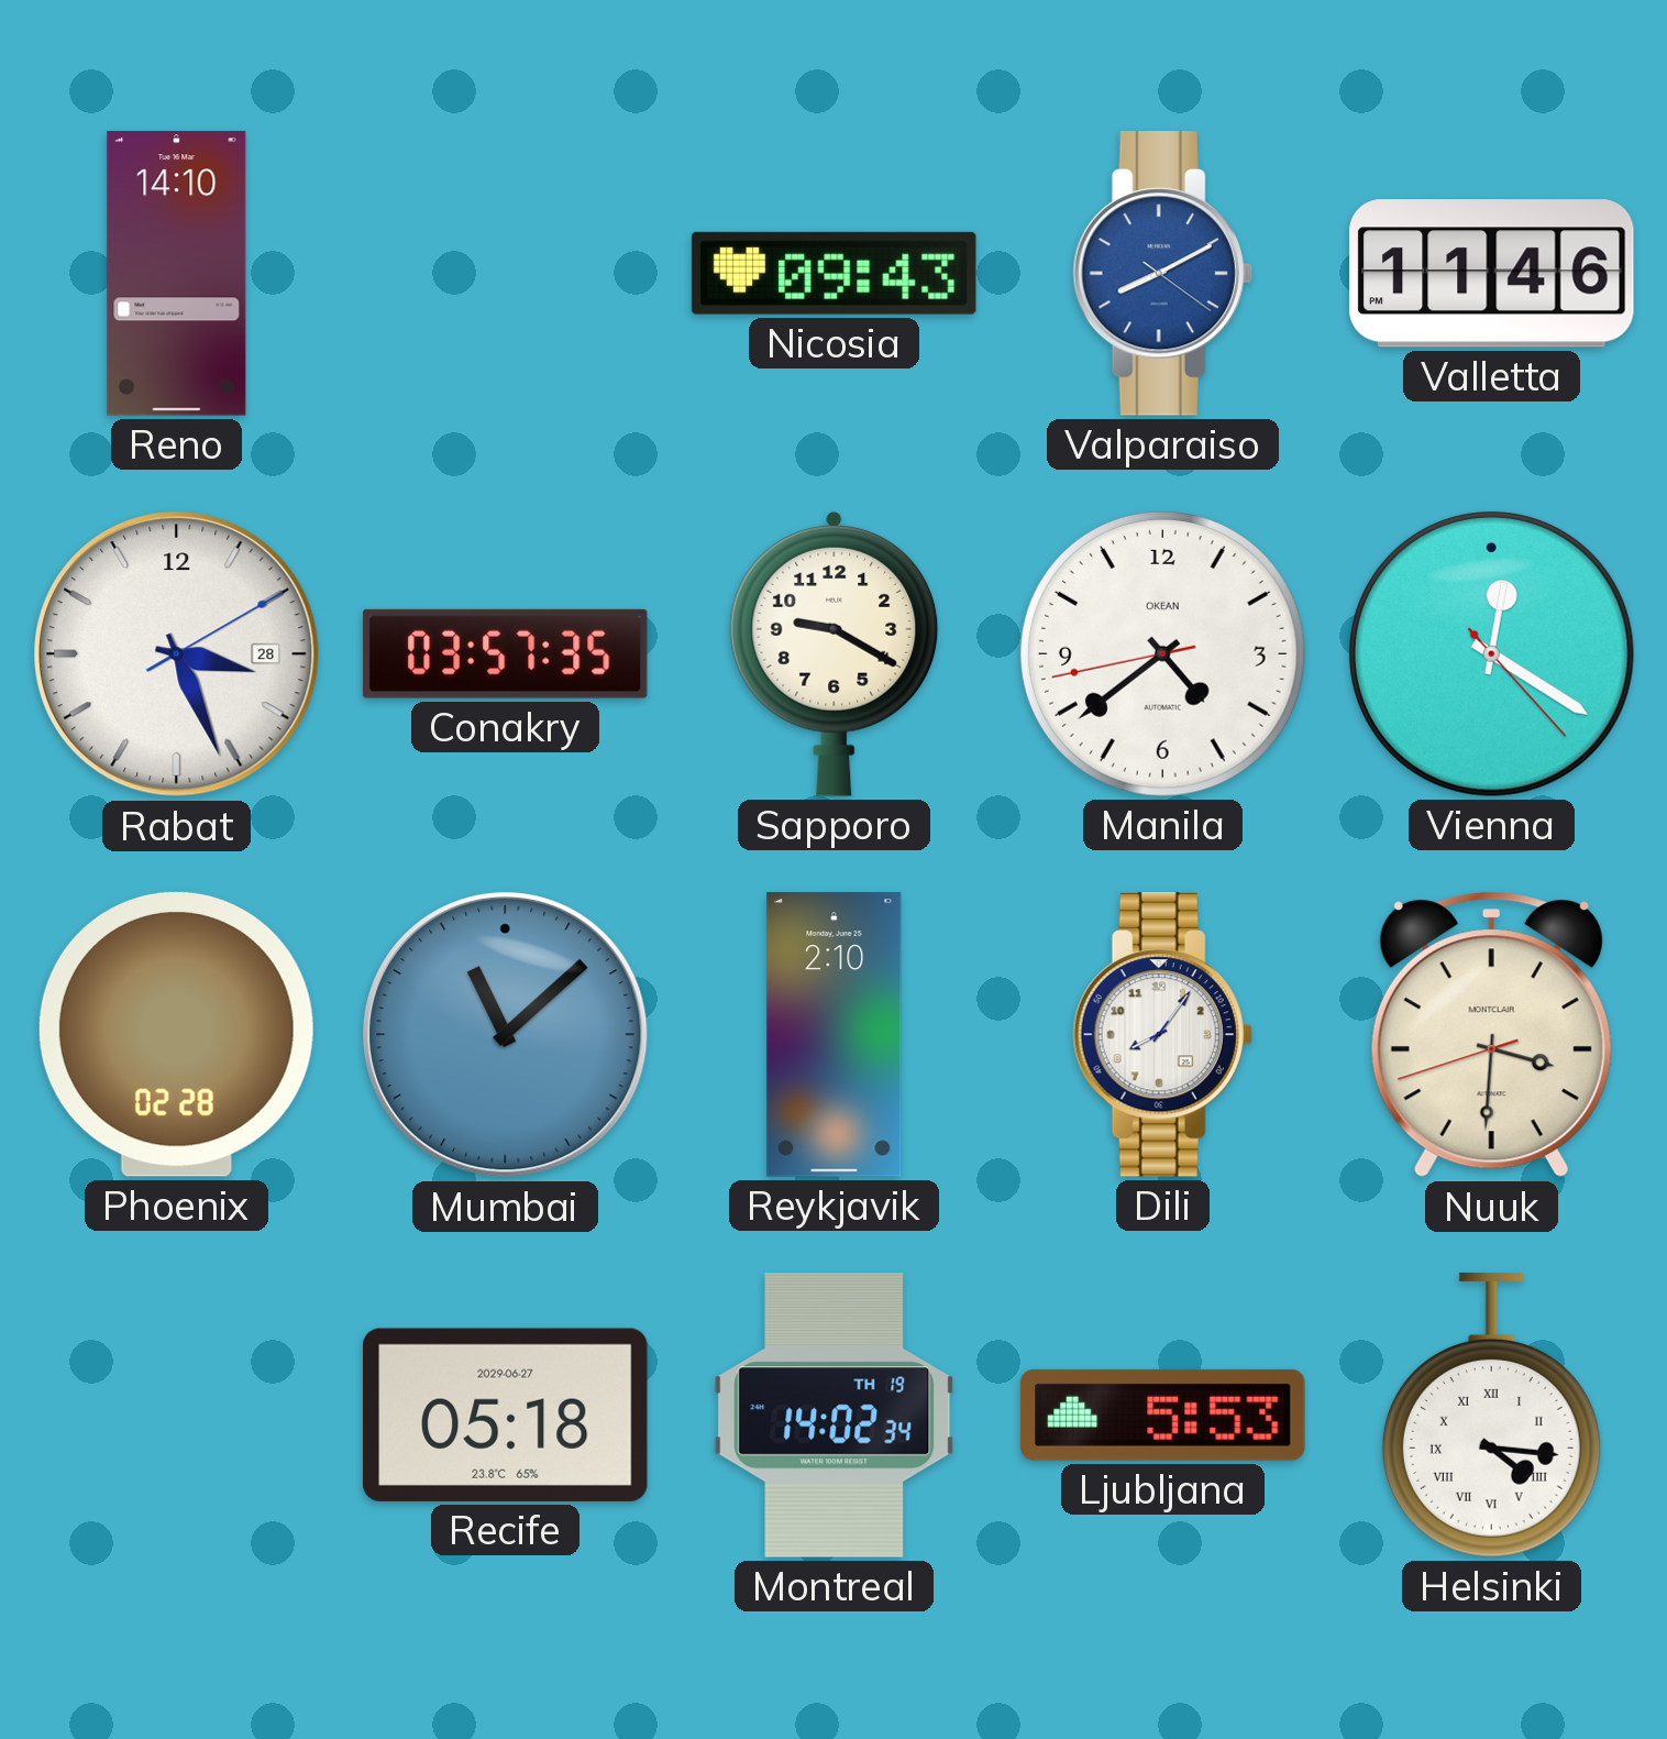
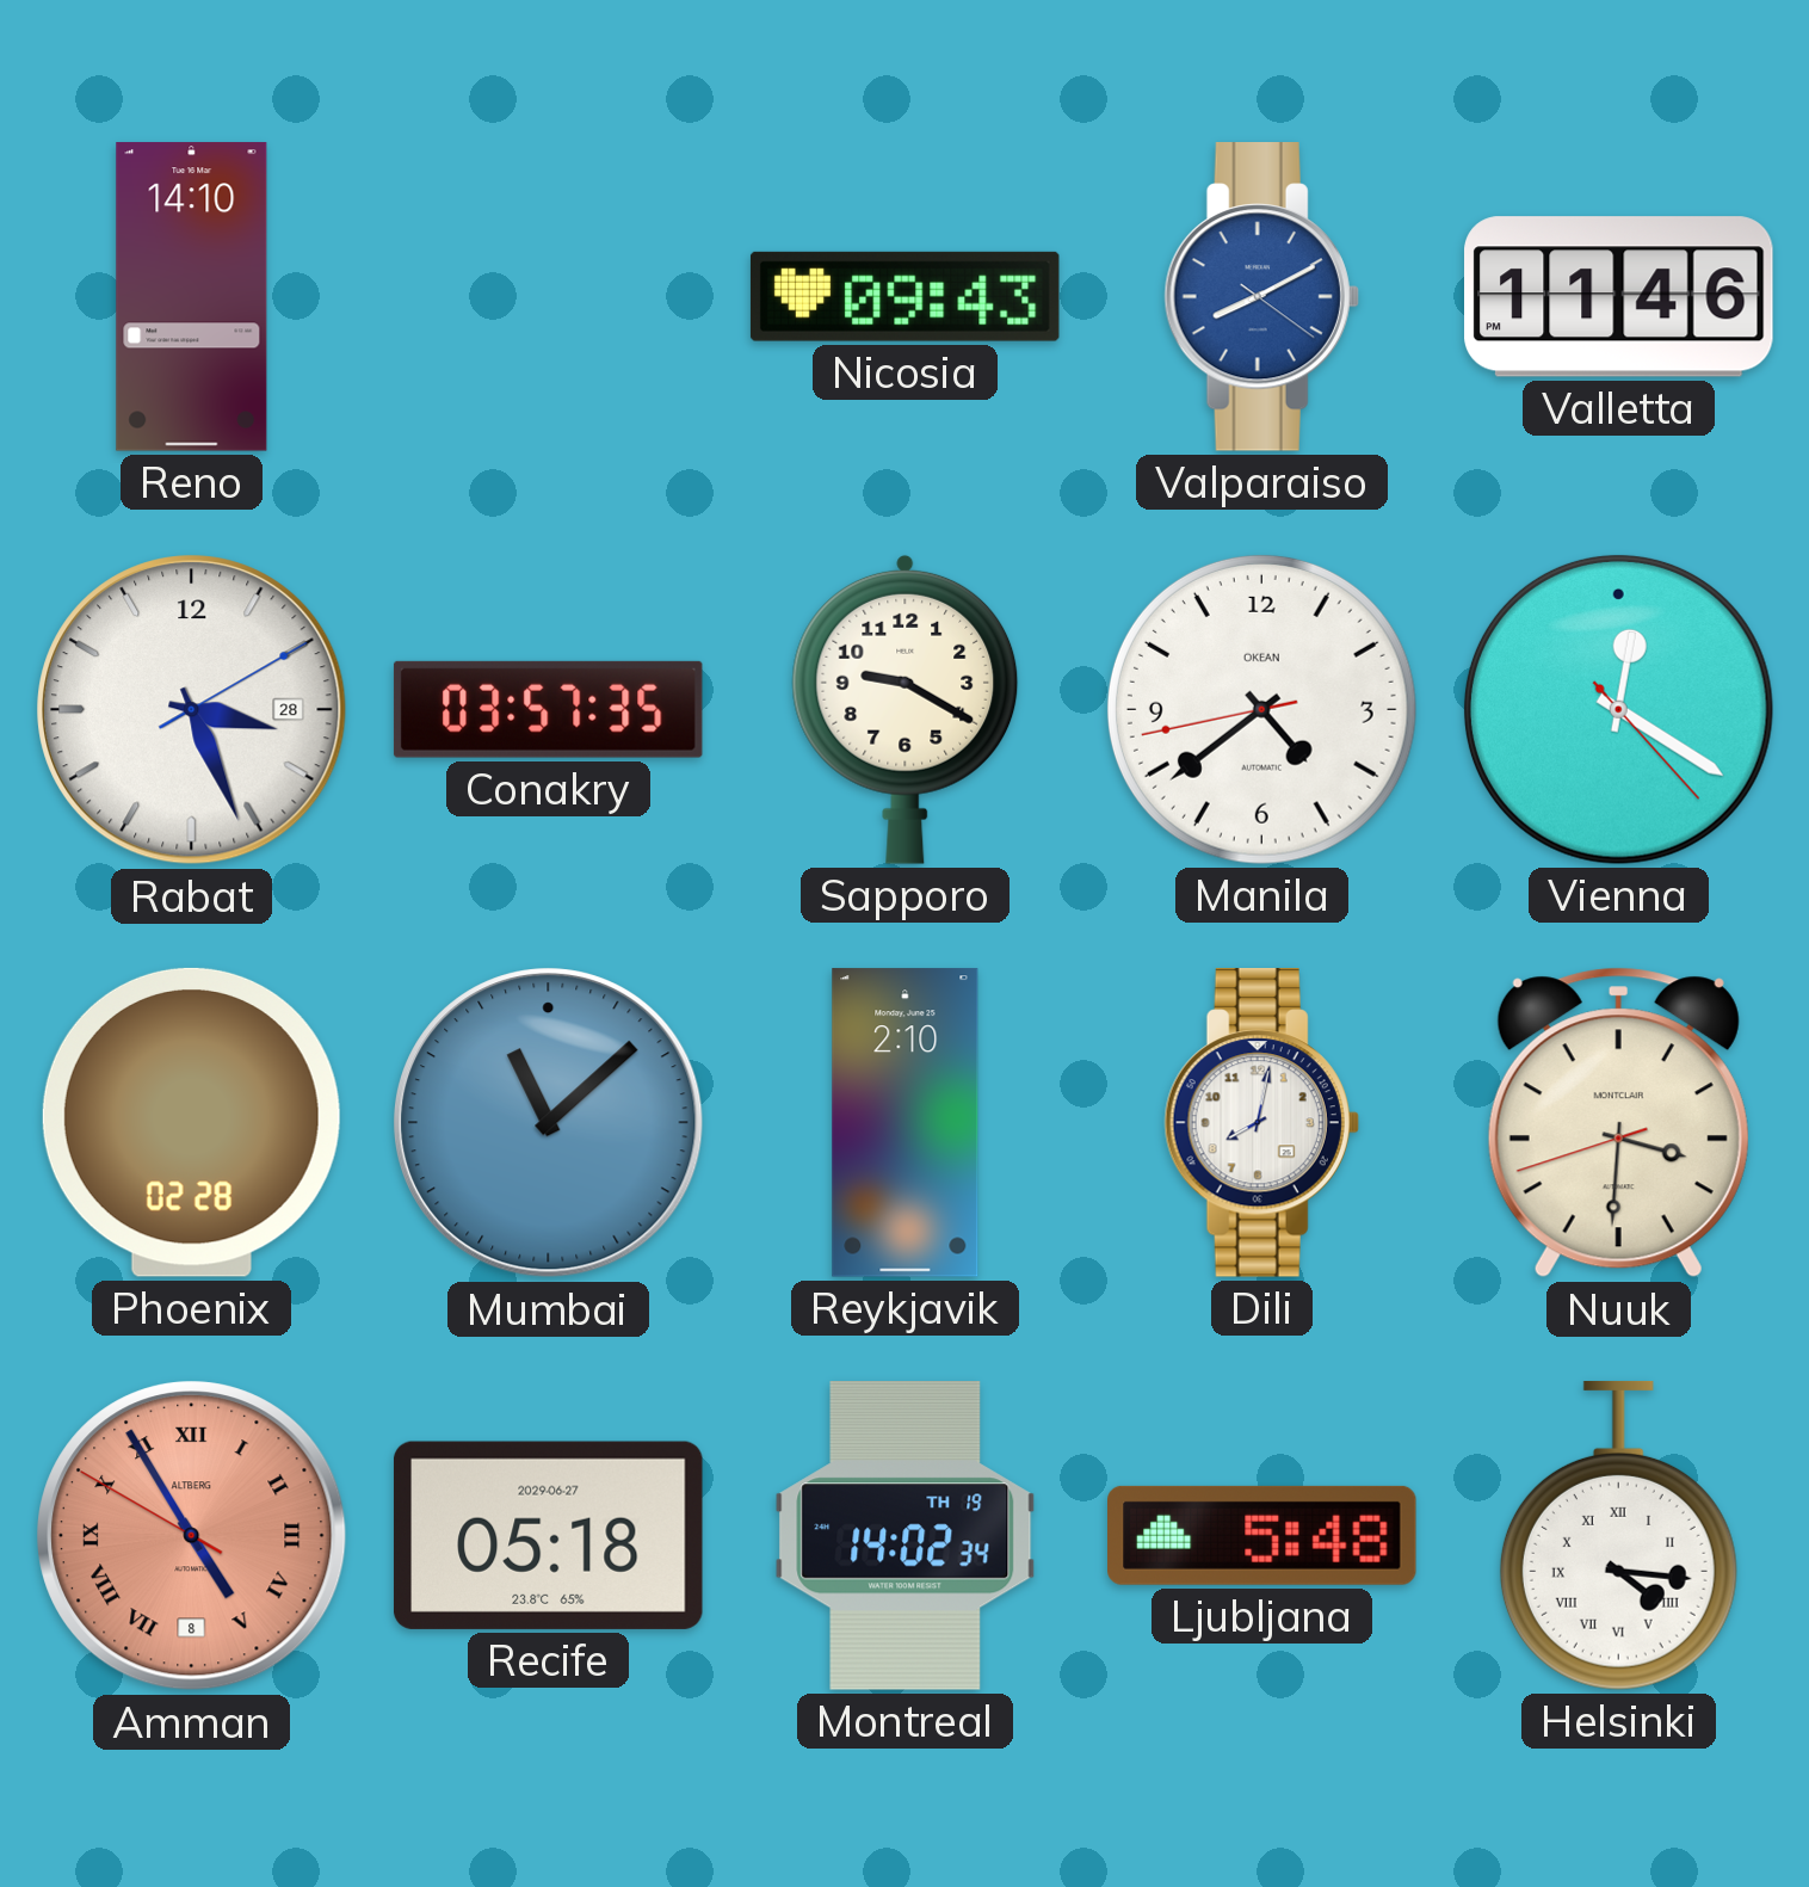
Dili: 8:06 -> 8:02
Amman: none -> 4:54
Ljubljana: 5:53 -> 5:48
